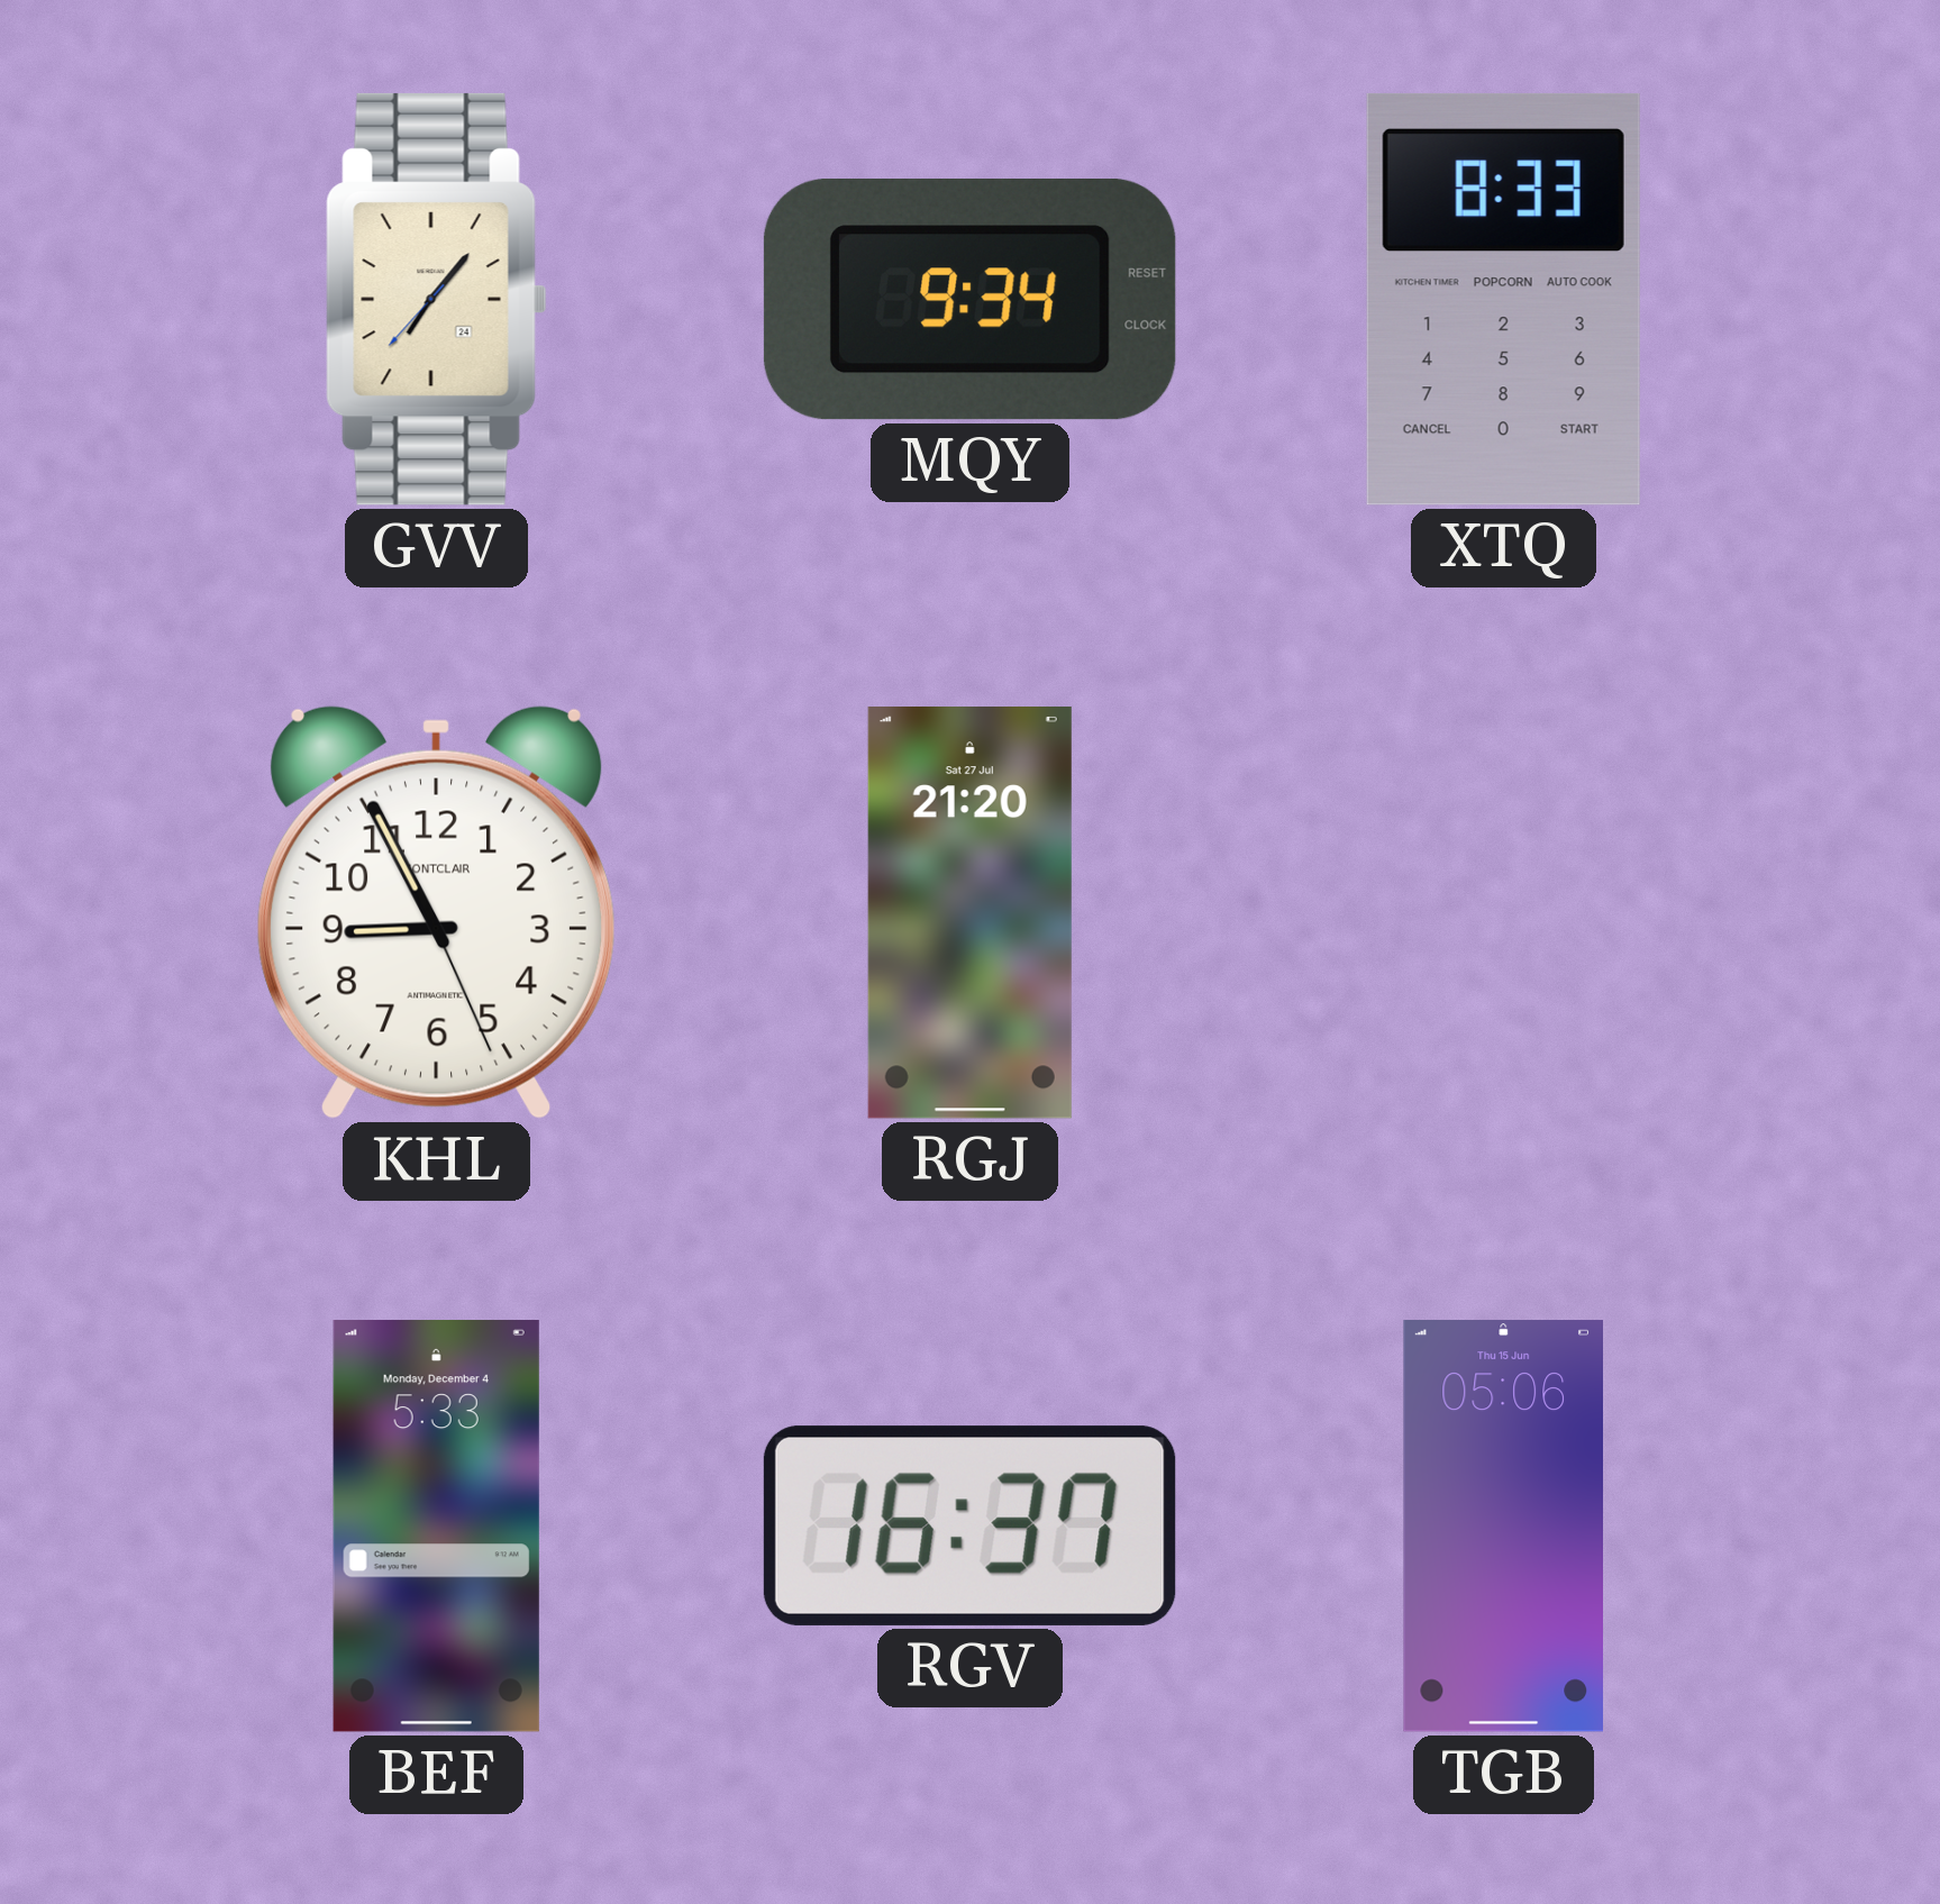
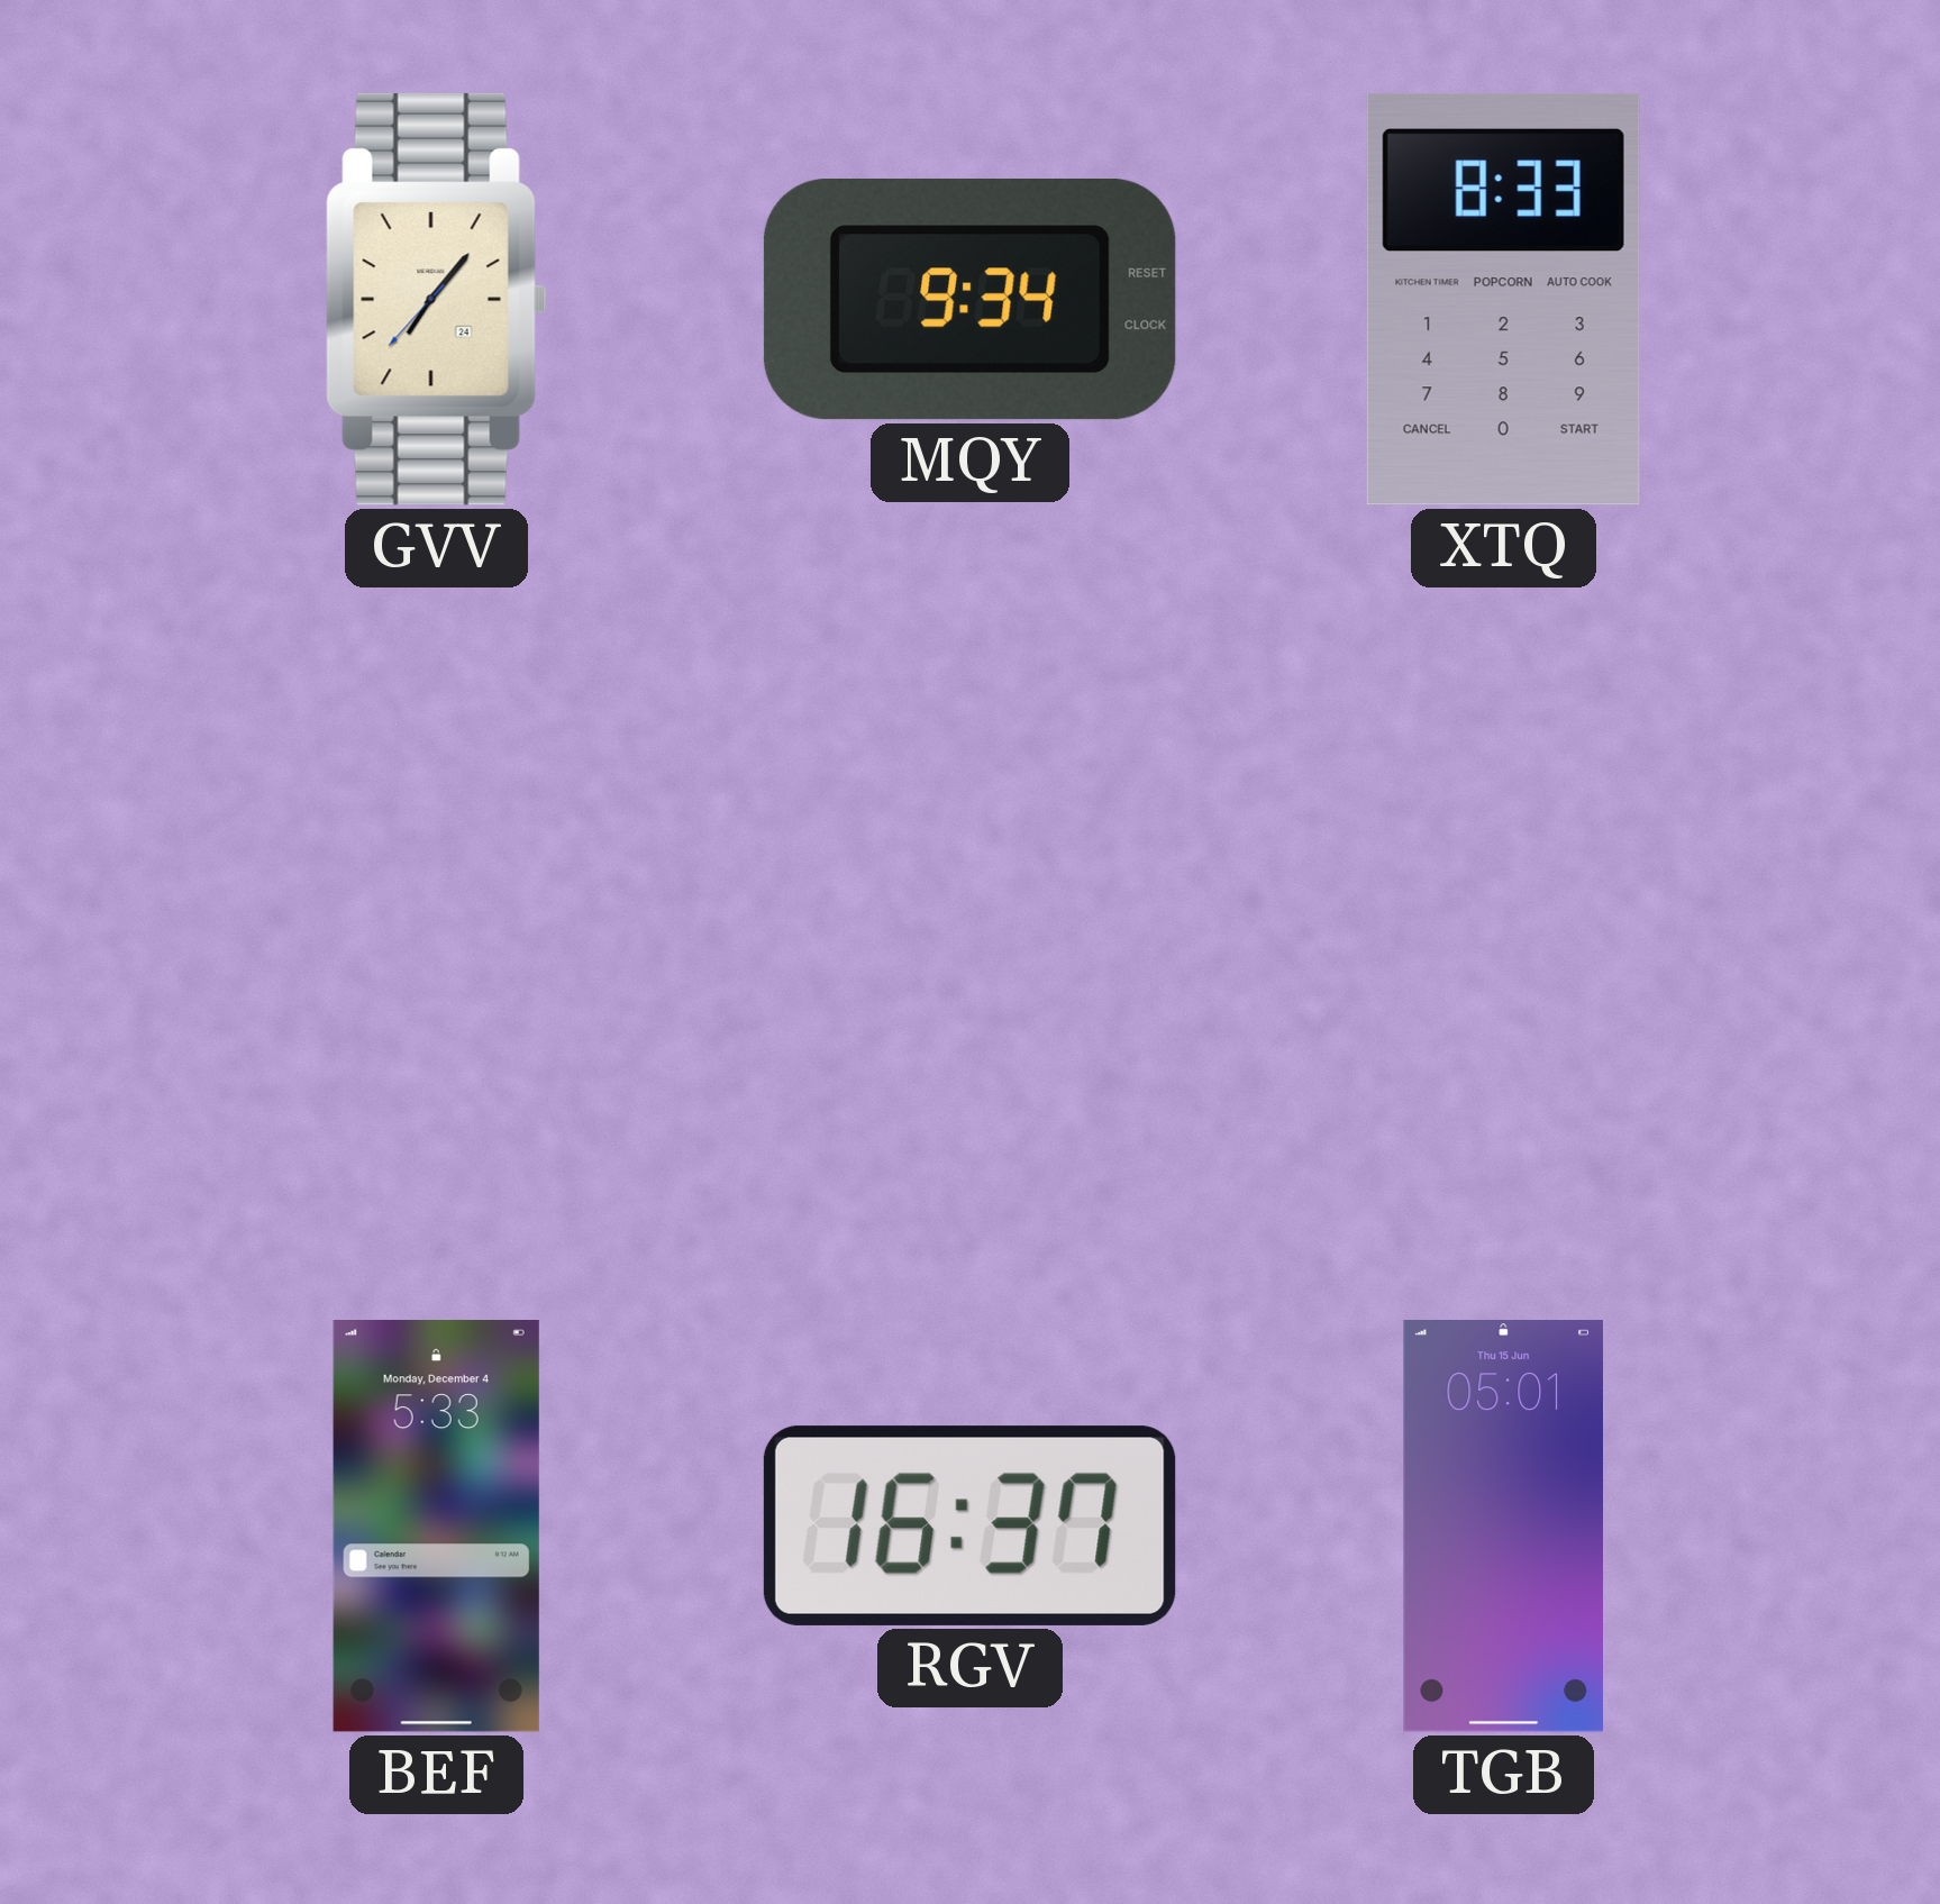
KHL: 8:55 -> none
RGJ: 21:20 -> none
TGB: 05:06 -> 05:01
